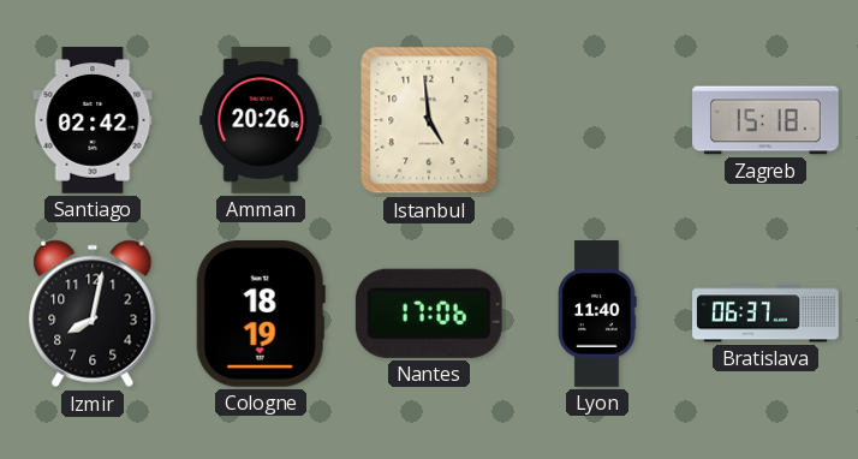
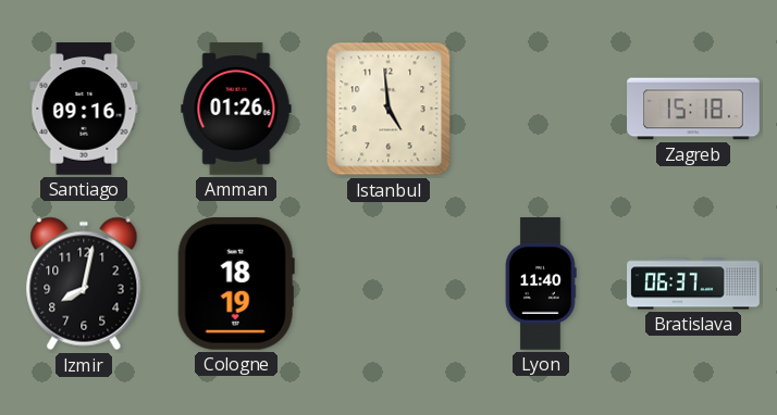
Santiago: 02:42 -> 09:16
Amman: 20:26 -> 01:26
Nantes: 17:06 -> none
